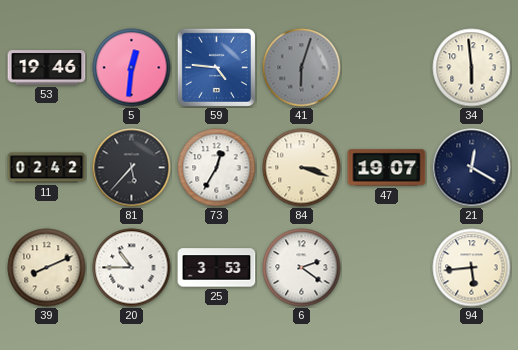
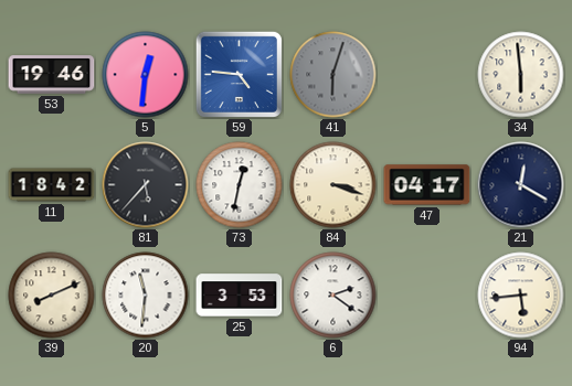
11: 02:42 -> 18:42
73: 12:35 -> 12:32
47: 19:07 -> 04:17
20: 10:45 -> 11:31
